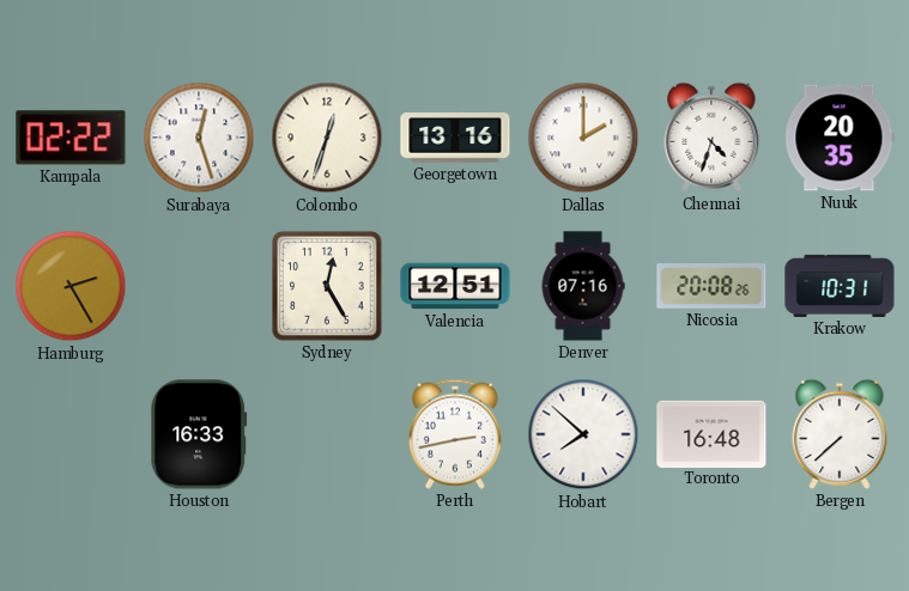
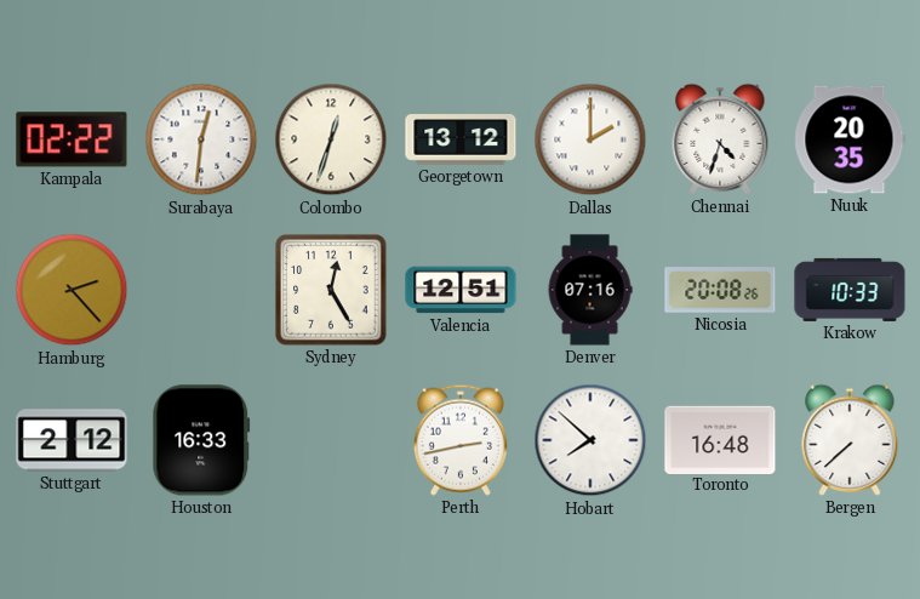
Surabaya: 12:27 -> 12:31
Georgetown: 13:16 -> 13:12
Hamburg: 2:25 -> 2:23
Krakow: 10:31 -> 10:33
Stuttgart: none -> 2:12
